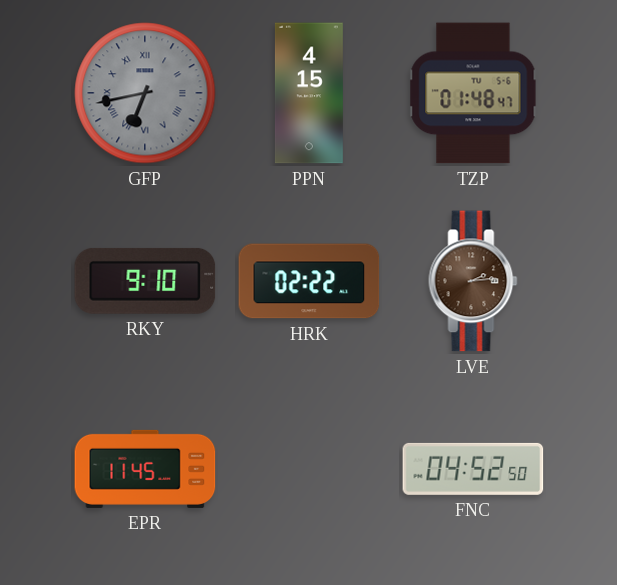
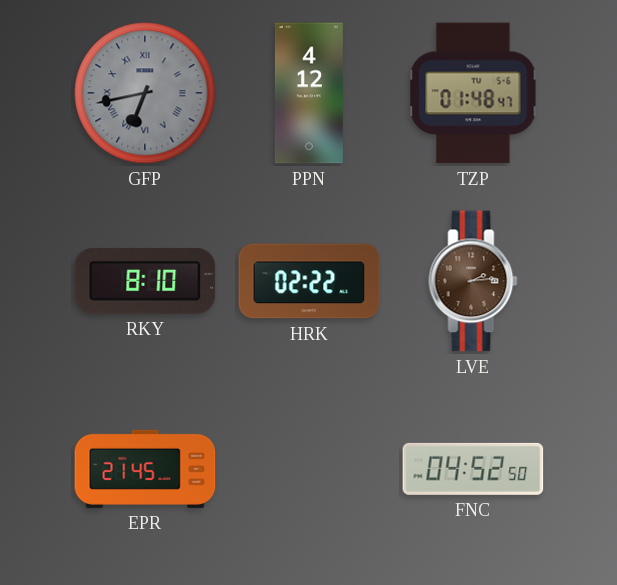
PPN: 4:15 -> 4:12
RKY: 9:10 -> 8:10
EPR: 11:45 -> 21:45
